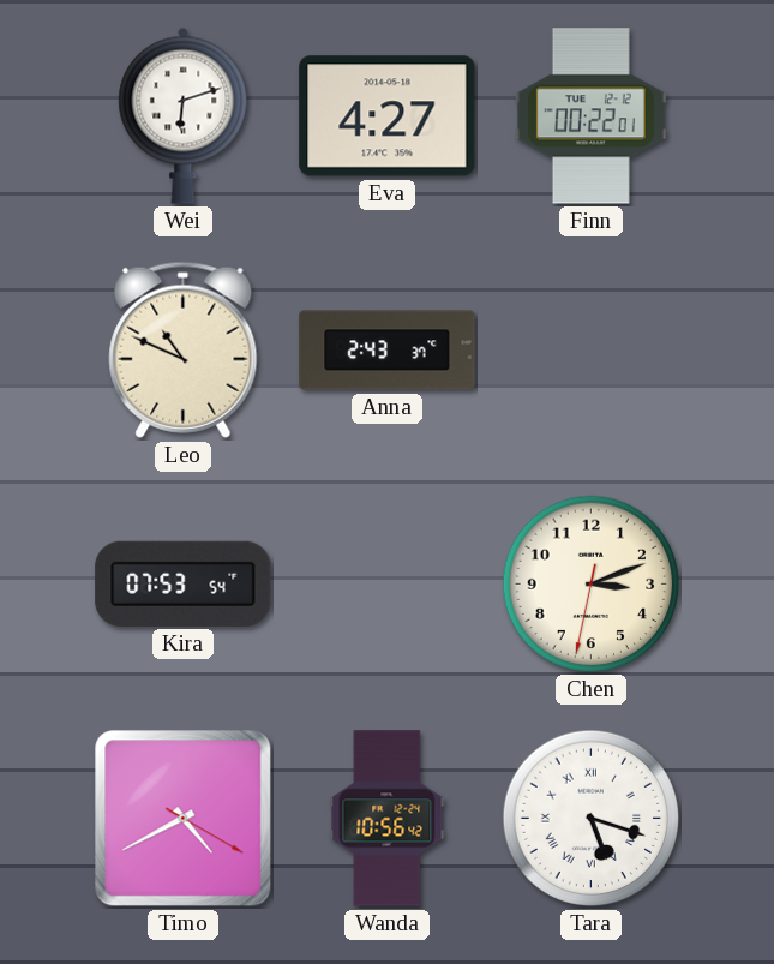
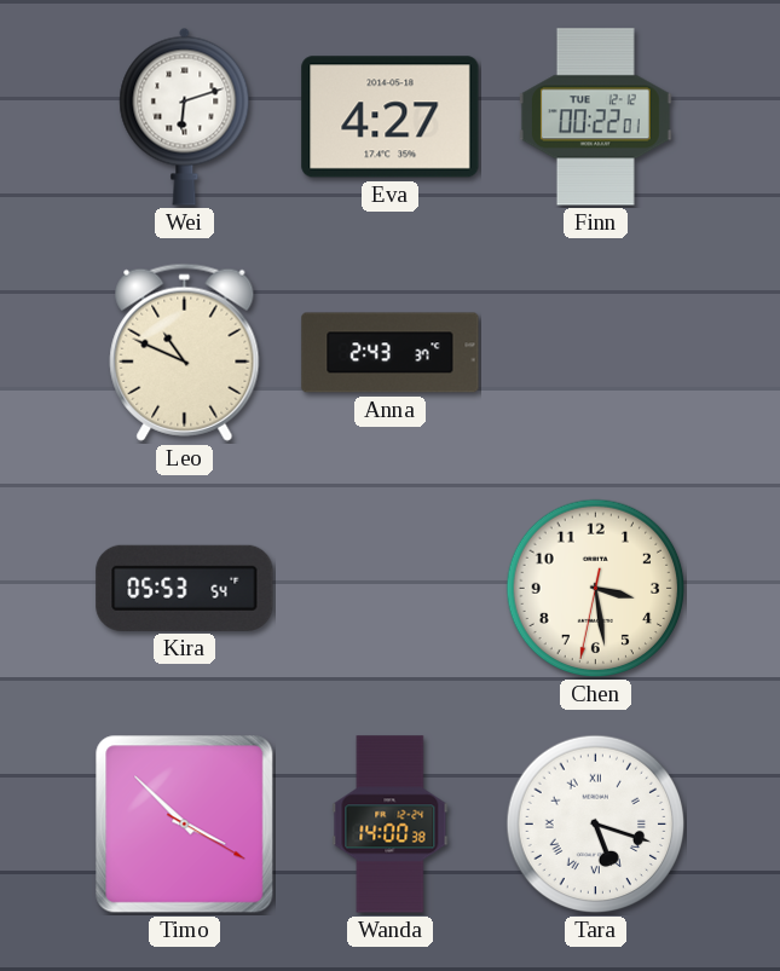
Kira: 07:53 -> 05:53
Chen: 3:11 -> 3:28
Timo: 4:40 -> 3:52
Wanda: 10:56 -> 14:00
